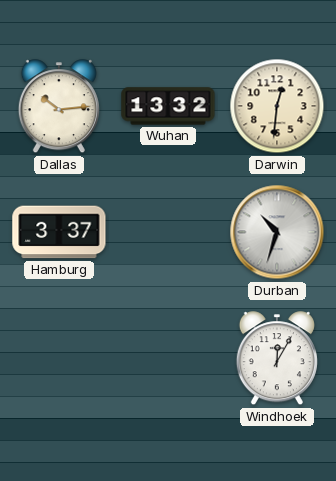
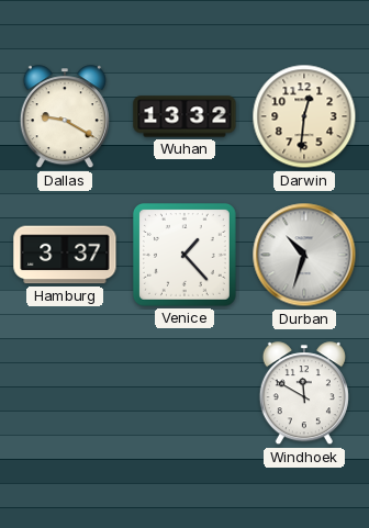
Dallas: 10:14 -> 9:20
Venice: none -> 1:23
Windhoek: 12:05 -> 11:50
